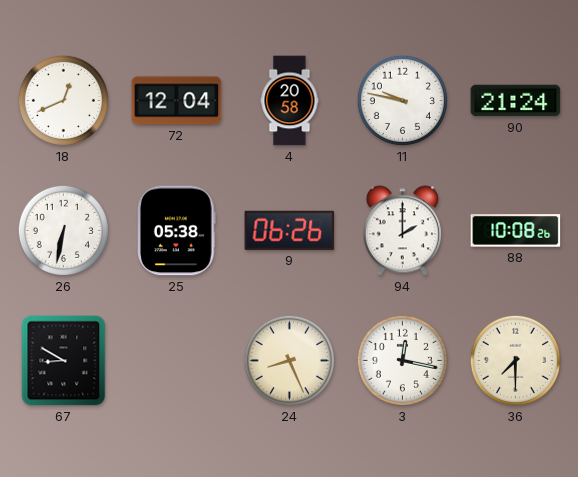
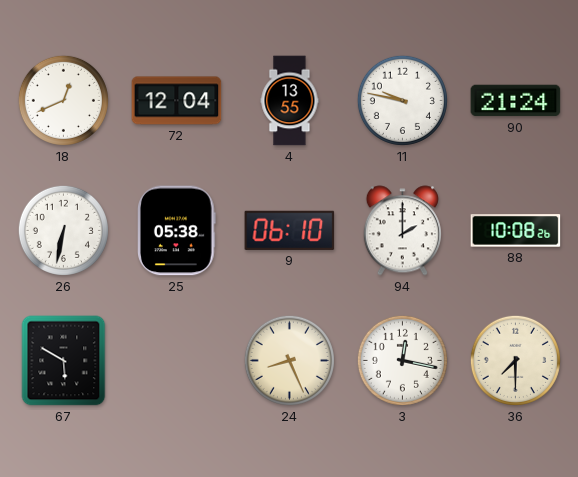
4: 20:58 -> 13:55
9: 06:26 -> 06:10
67: 8:50 -> 5:50
